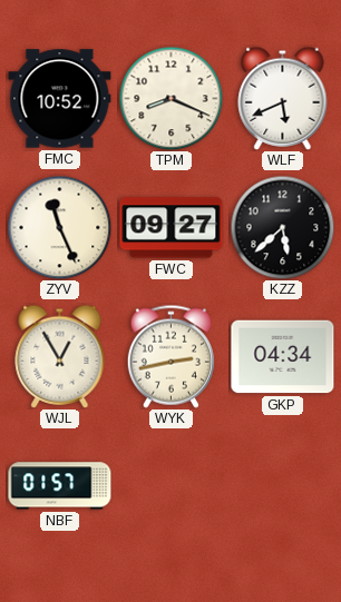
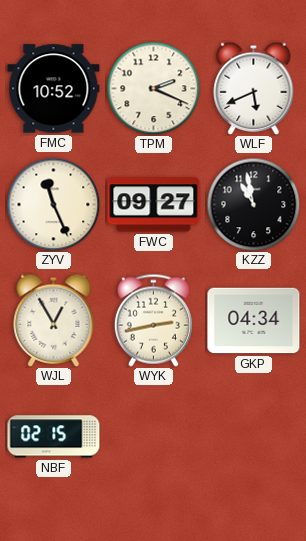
TPM: 8:19 -> 2:19
KZZ: 5:38 -> 10:58
NBF: 01:57 -> 02:15
